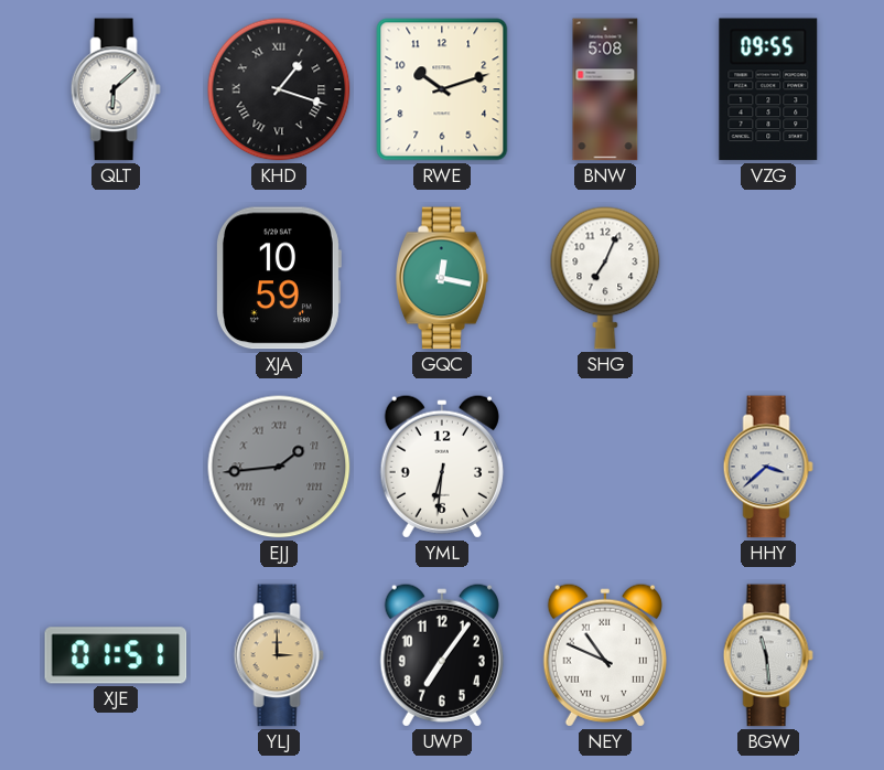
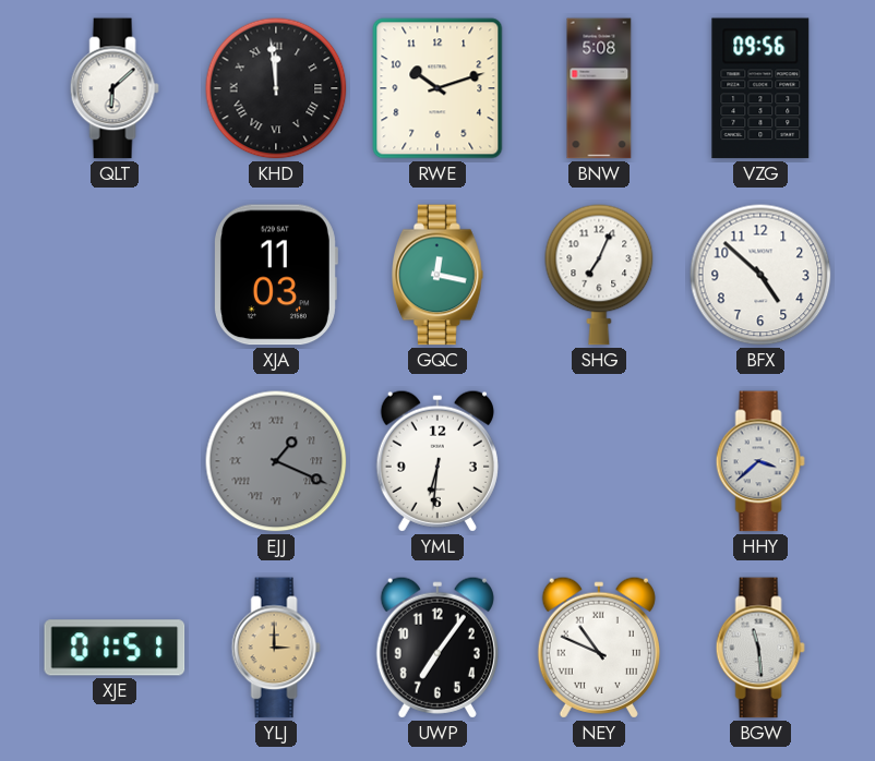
KHD: 1:18 -> 11:59
VZG: 09:55 -> 09:56
XJA: 10:59 -> 11:03
BFX: none -> 4:52
EJJ: 1:44 -> 1:19
